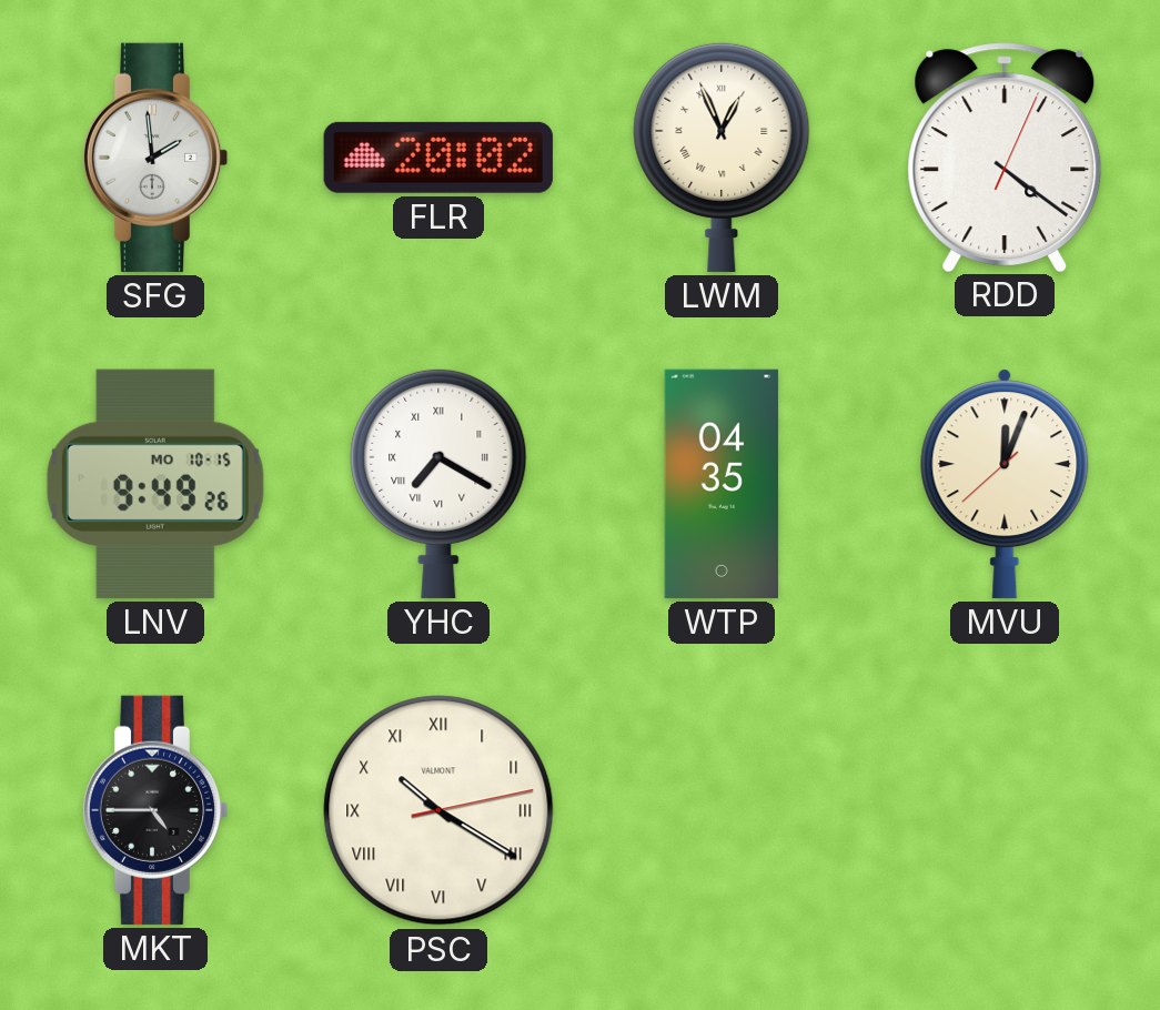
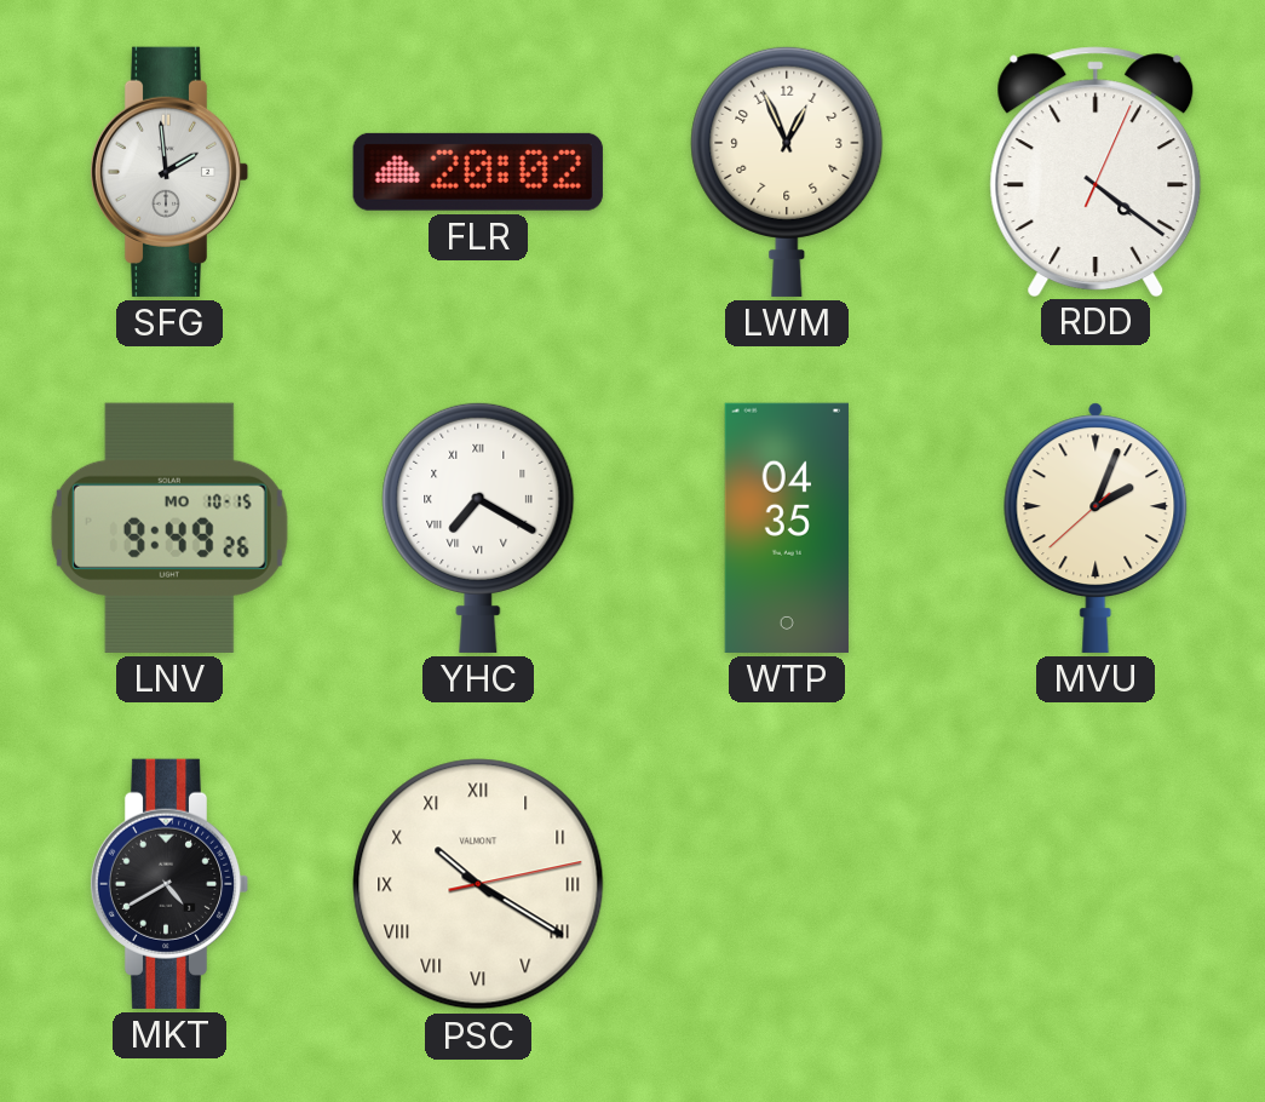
LWM numerals: Roman -> Arabic
MVU: 12:03 -> 2:03
MKT: 4:45 -> 4:40
